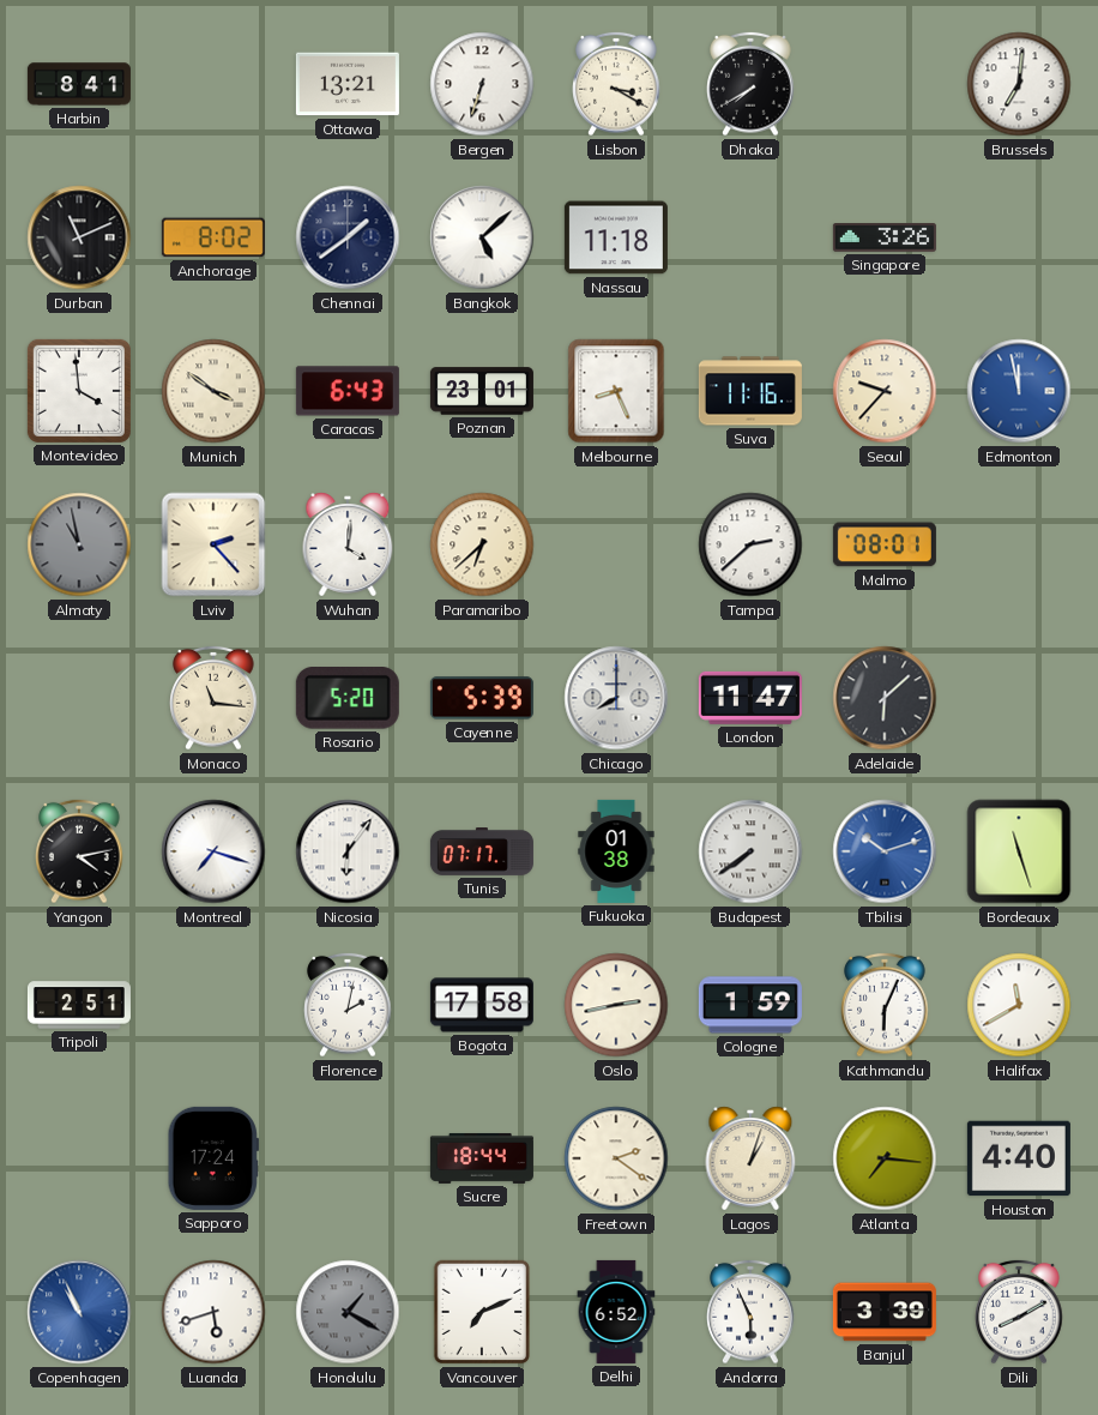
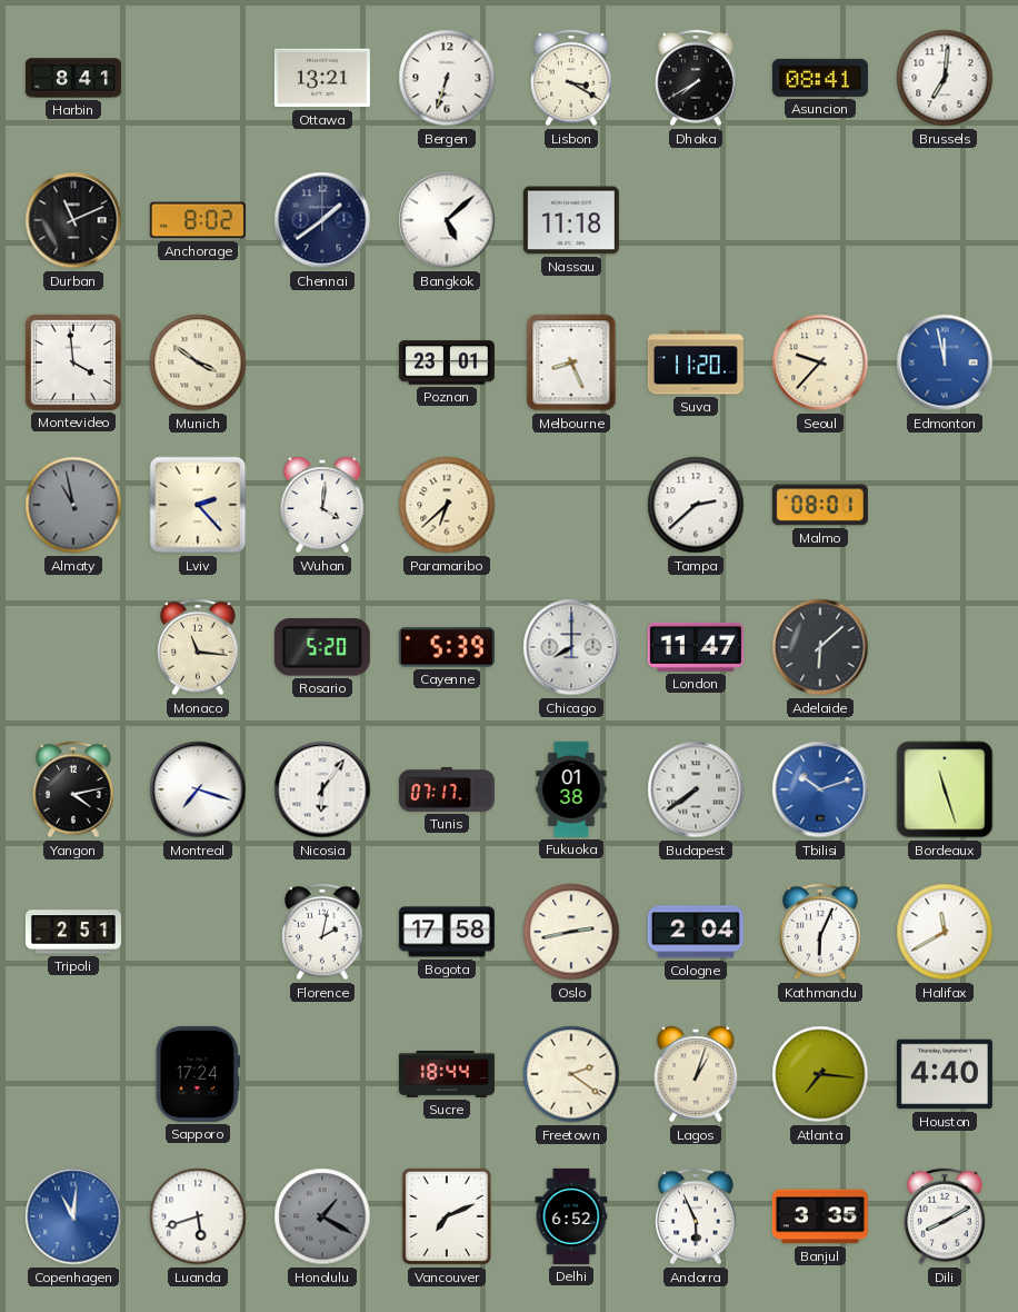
Asuncion: none -> 08:41
Singapore: 3:26 -> none
Caracas: 6:43 -> none
Suva: 11:16 -> 11:20
Cologne: 1:59 -> 2:04
Copenhagen: 10:56 -> 11:01
Banjul: 3:39 -> 3:35
